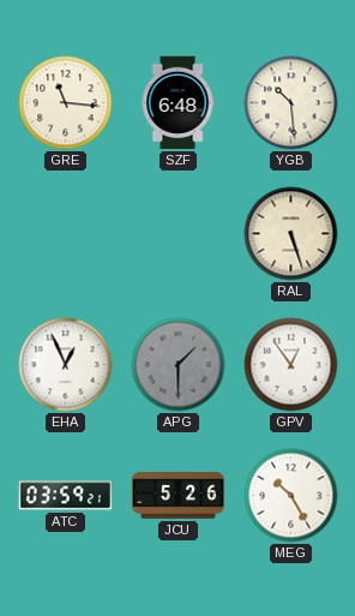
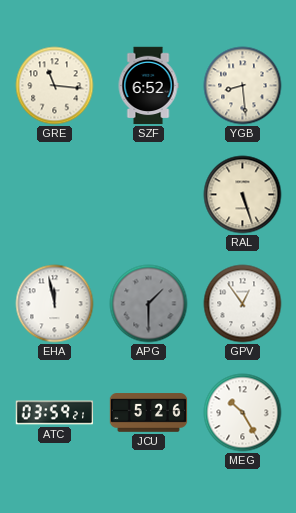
SZF: 6:48 -> 6:52
YGB: 10:29 -> 8:29
EHA: 12:56 -> 11:58
